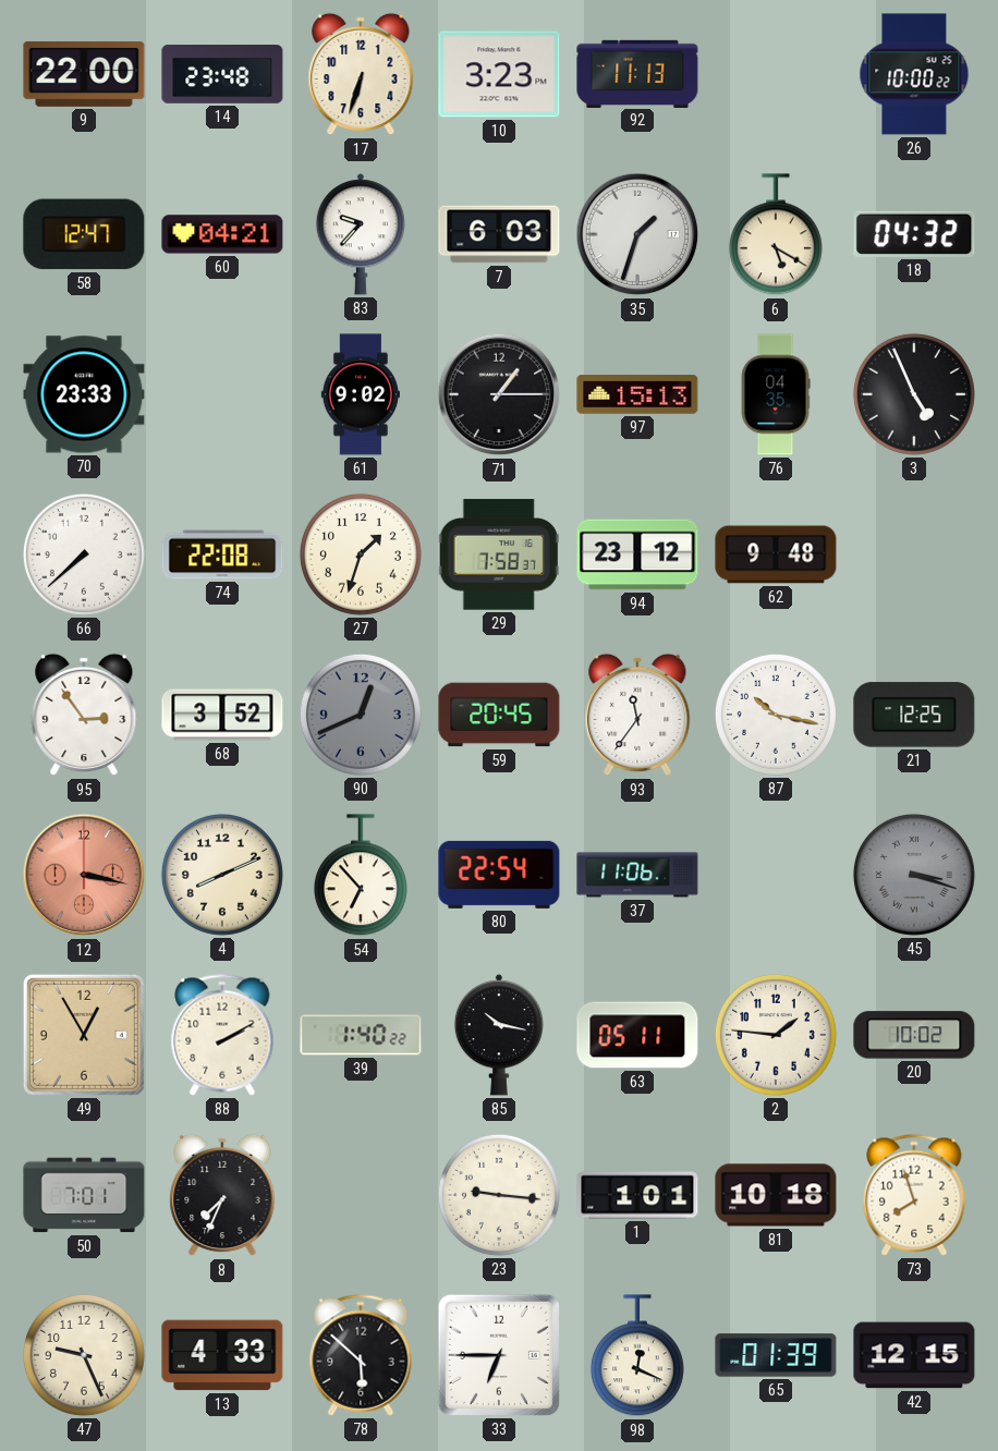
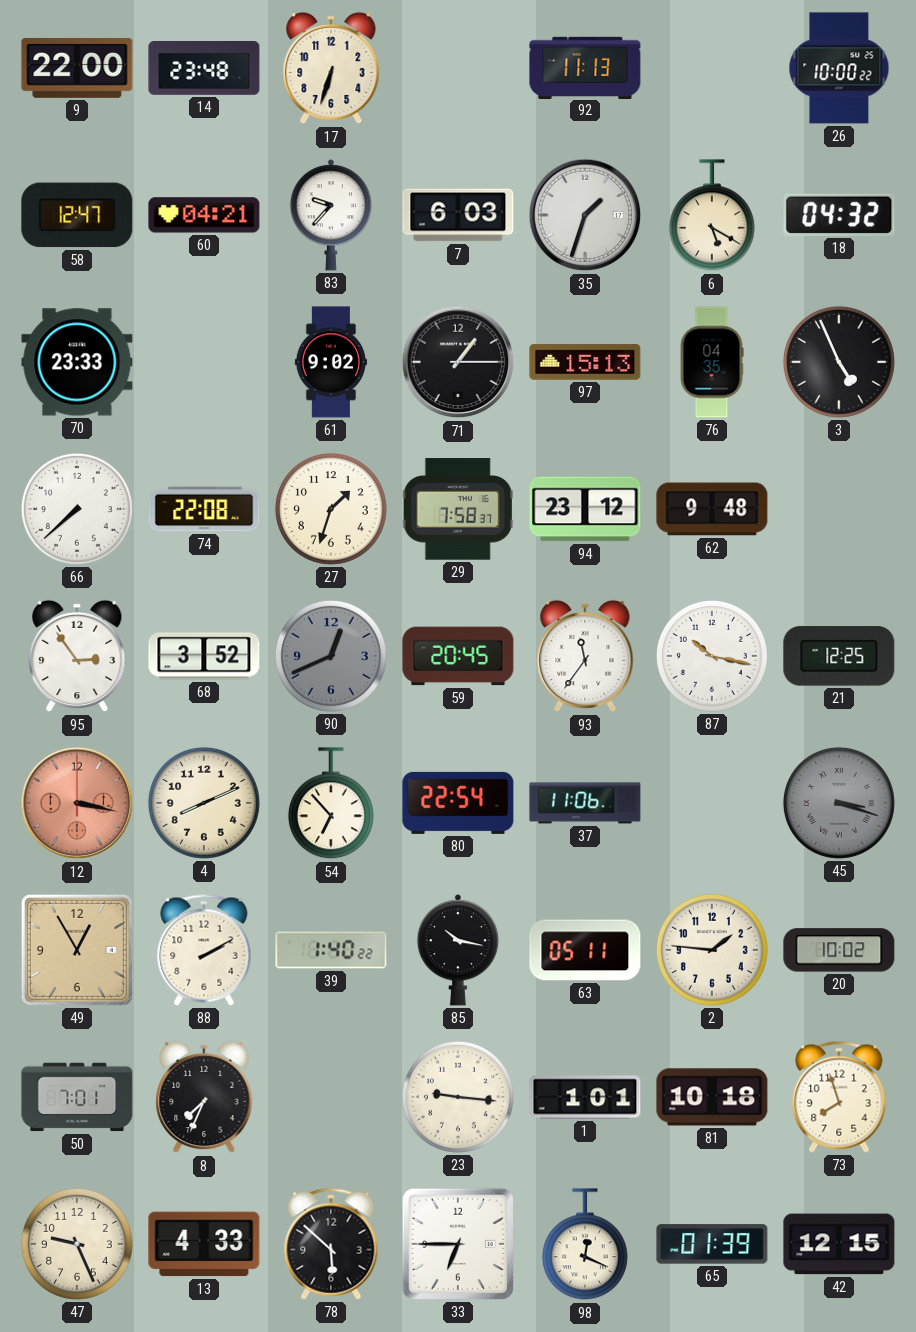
10: 3:23 -> none
